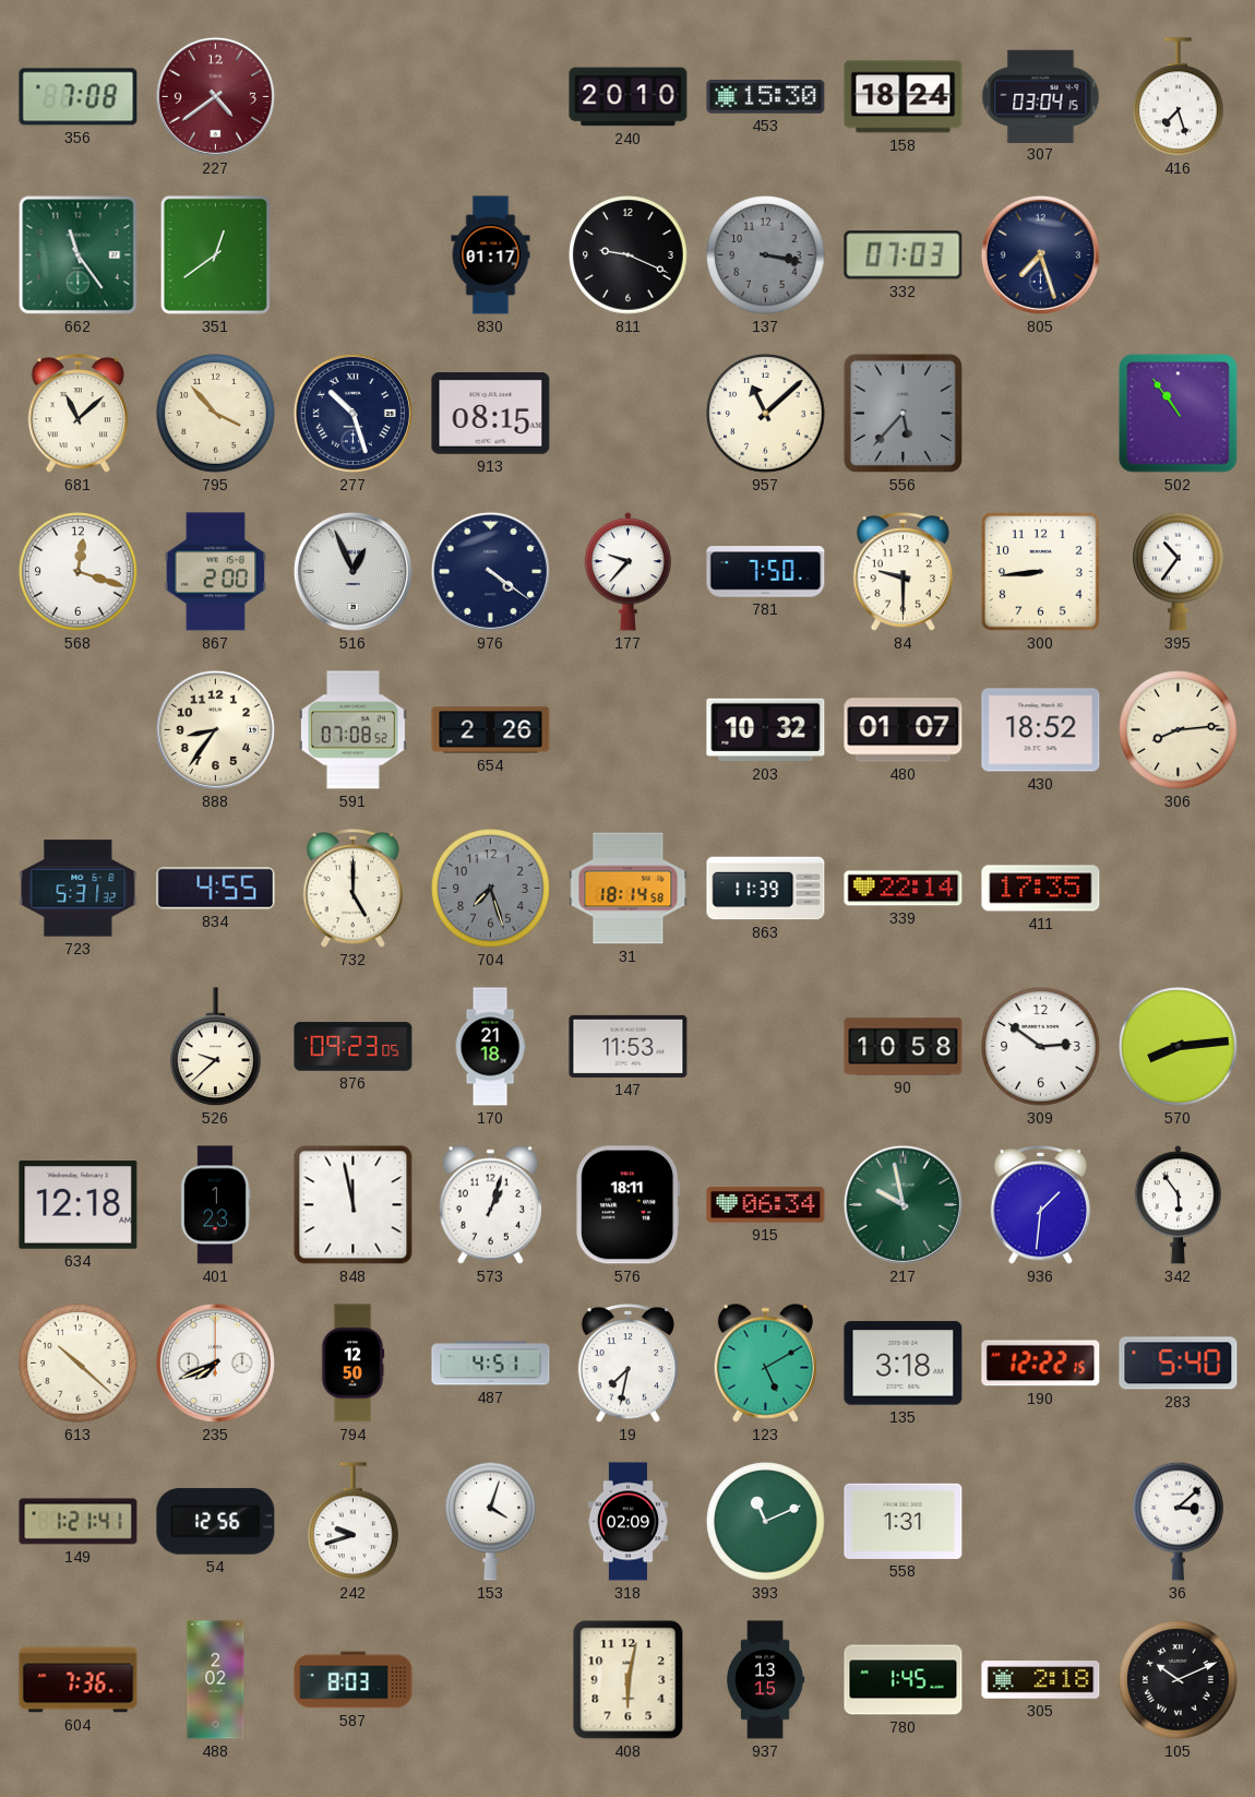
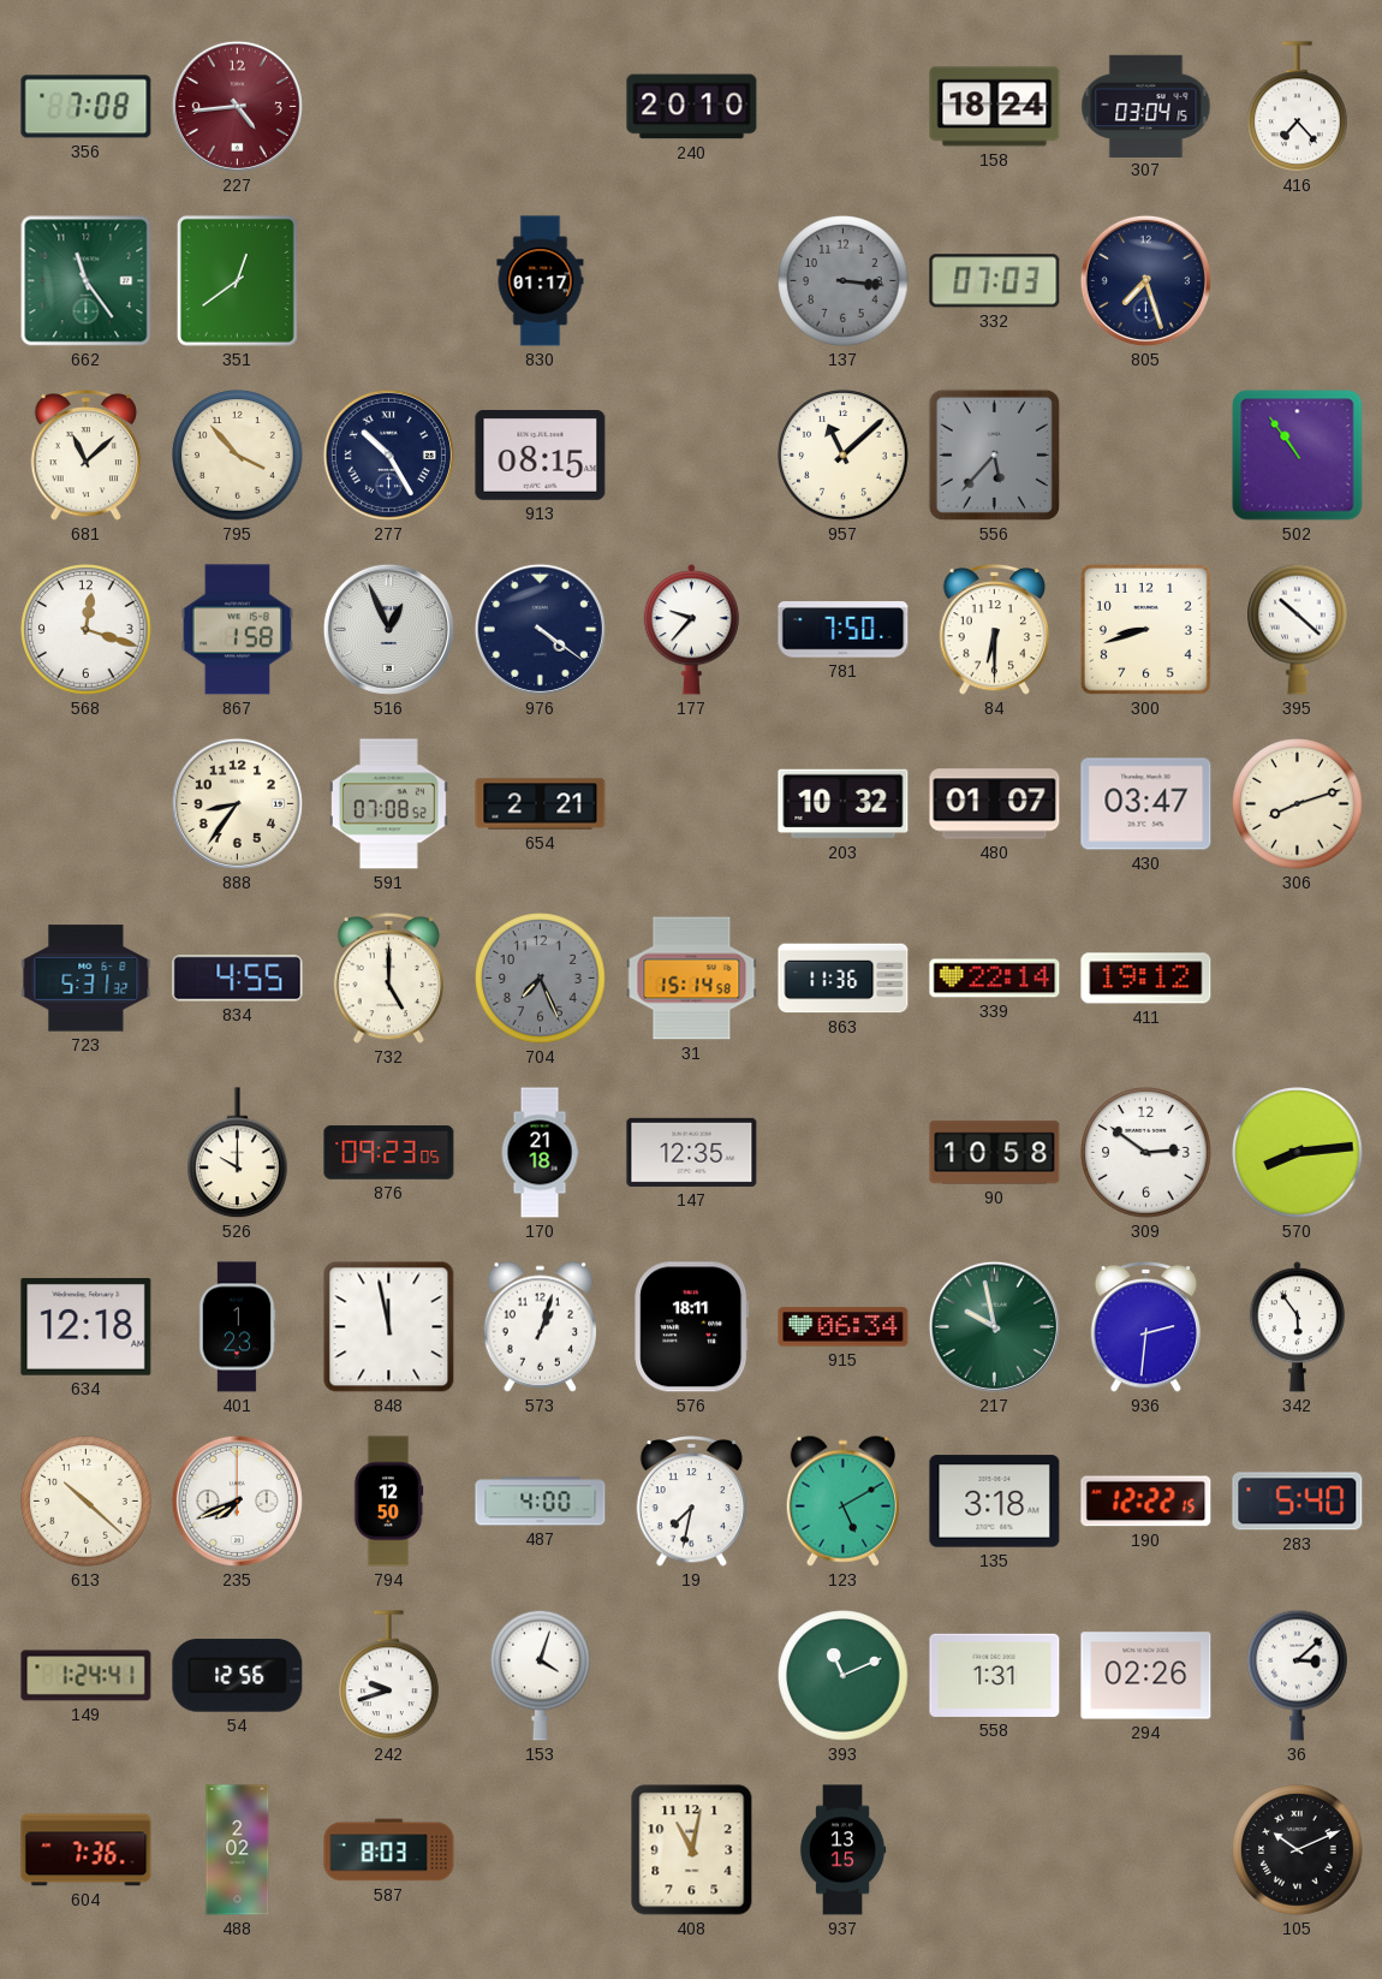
227: 4:39 -> 4:44
453: 15:30 -> none
416: 7:27 -> 7:23
811: 9:19 -> none
137: 3:17 -> 3:16
277: 10:27 -> 10:25
867: 2:00 -> 1:58
84: 9:30 -> 6:30
300: 8:44 -> 8:42
395: 10:36 -> 10:22
654: 2:26 -> 2:21
430: 18:52 -> 03:47
306: 8:14 -> 8:12
704: 7:27 -> 7:26
31: 18:14 -> 15:14
863: 11:39 -> 11:36
411: 17:35 -> 19:12
526: 9:38 -> 10:00
147: 11:53 -> 12:35
936: 1:31 -> 2:31
487: 4:51 -> 4:00
149: 1:21 -> 1:24
318: 02:09 -> none
294: none -> 02:26
408: 6:02 -> 11:02
780: 1:45 -> none
305: 2:18 -> none
